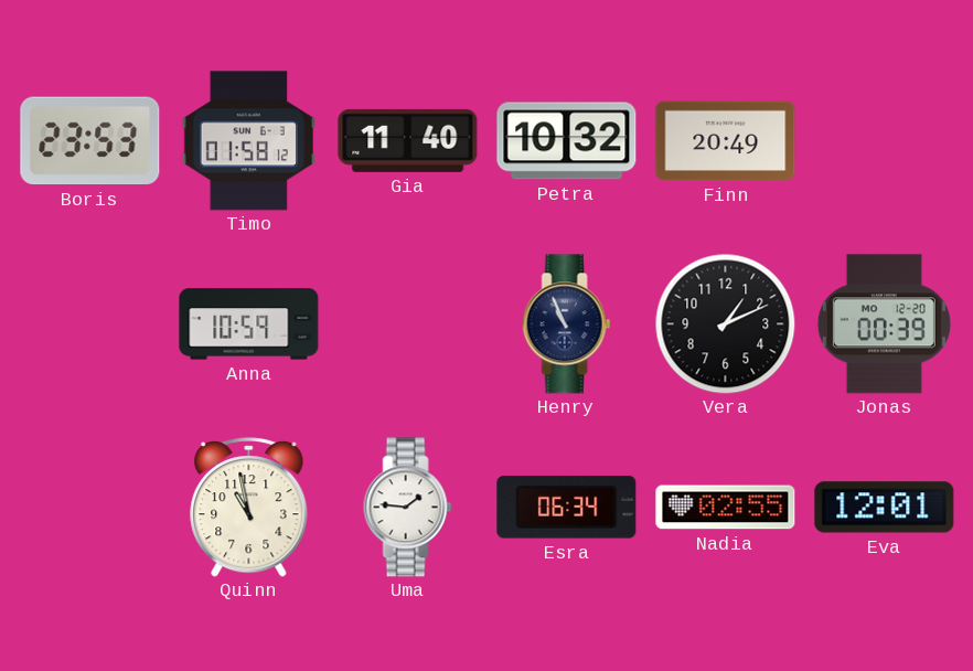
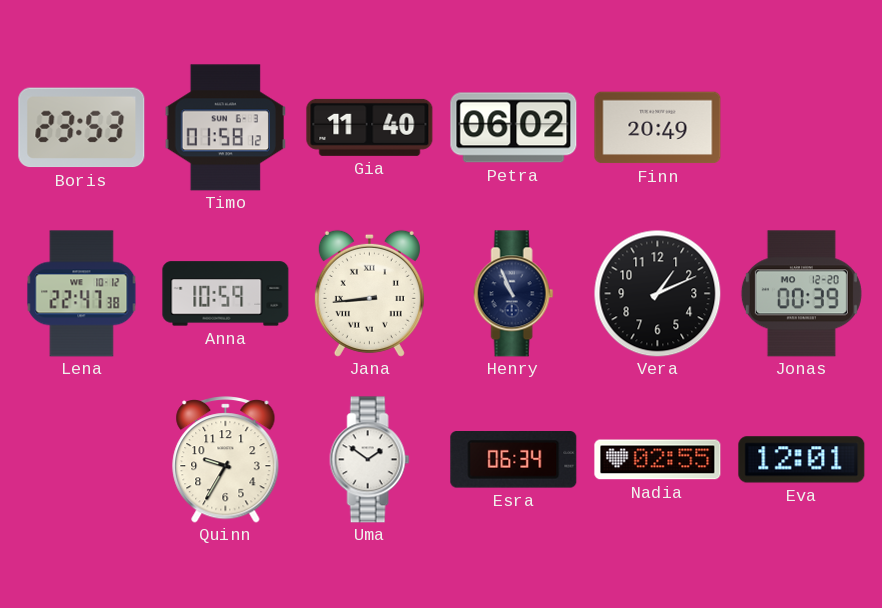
Petra: 10:32 -> 06:02
Lena: none -> 22:47
Jana: none -> 8:44
Quinn: 10:58 -> 9:35
Uma: 1:46 -> 1:51
